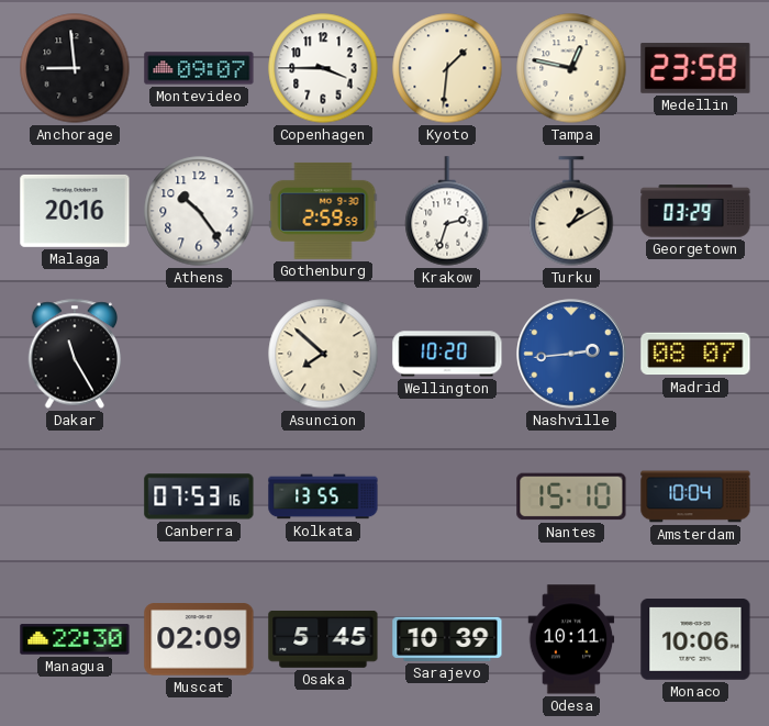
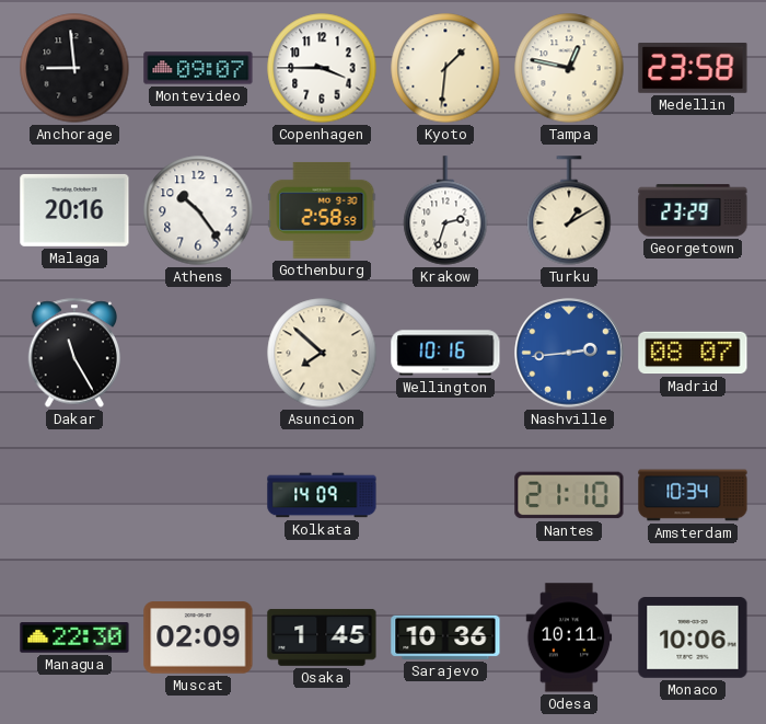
Gothenburg: 2:59 -> 2:58
Georgetown: 03:29 -> 23:29
Wellington: 10:20 -> 10:16
Canberra: 07:53 -> none
Kolkata: 13:55 -> 14:09
Nantes: 15:10 -> 21:10
Amsterdam: 10:04 -> 10:34
Osaka: 5:45 -> 1:45
Sarajevo: 10:39 -> 10:36
